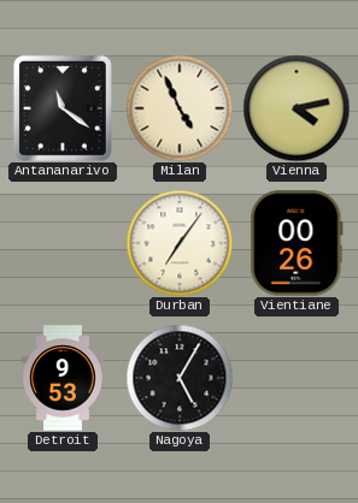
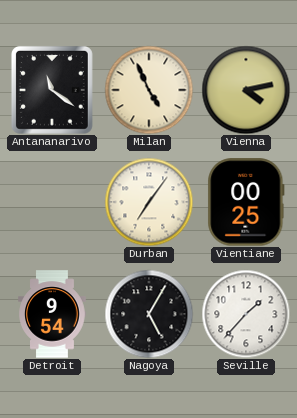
Vientiane: 00:26 -> 00:25
Detroit: 9:53 -> 9:54
Seville: none -> 1:37
